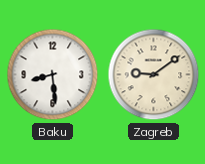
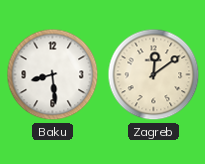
Zagreb: 9:09 -> 12:09
